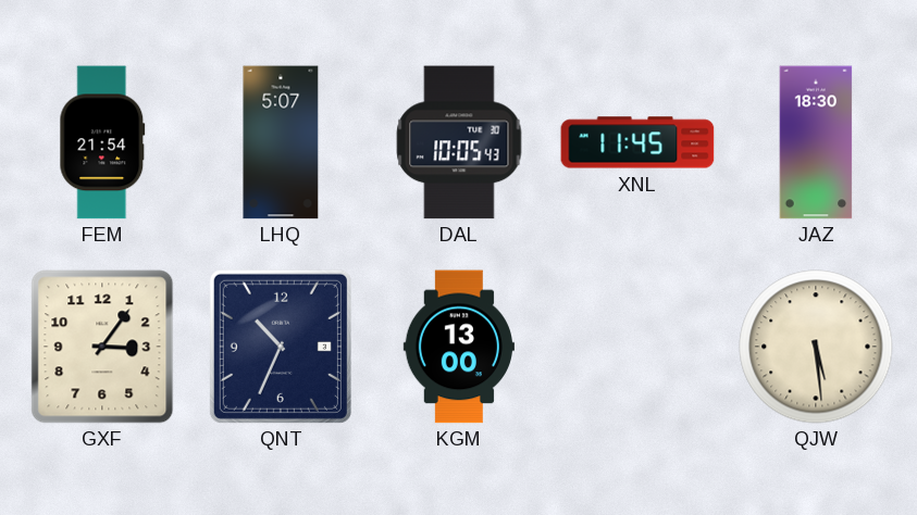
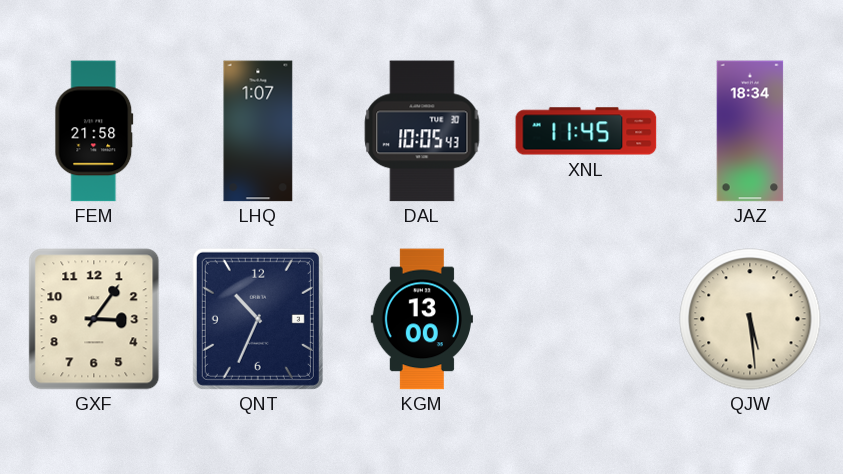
FEM: 21:54 -> 21:58
LHQ: 5:07 -> 1:07
JAZ: 18:30 -> 18:34
